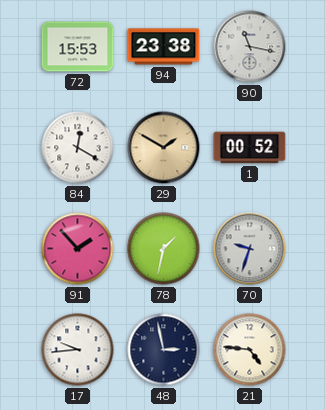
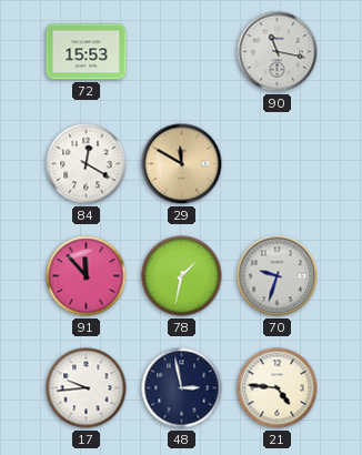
94: 23:38 -> none
29: 1:50 -> 11:50
1: 00:52 -> none
91: 1:53 -> 11:53
